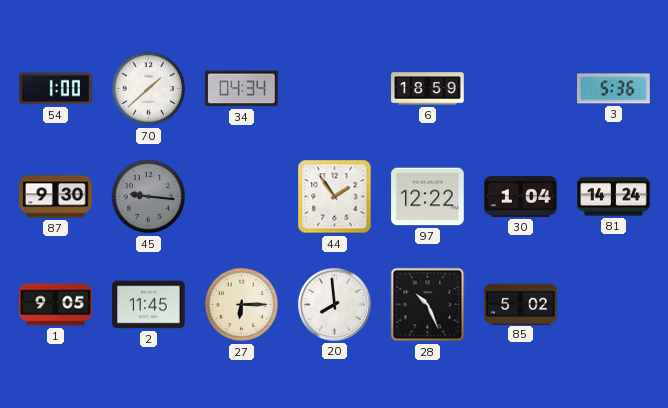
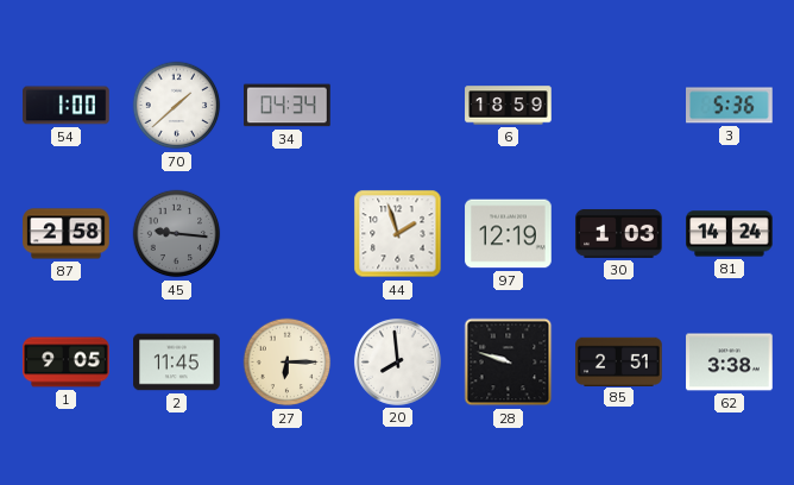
87: 9:30 -> 2:58
44: 1:54 -> 1:57
97: 12:22 -> 12:19
30: 1:04 -> 1:03
28: 10:26 -> 9:48
85: 5:02 -> 2:51
62: none -> 3:38
